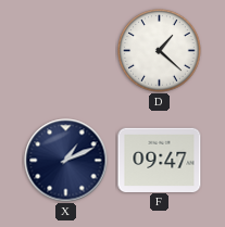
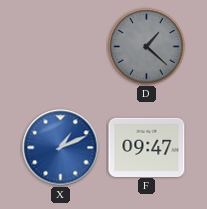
D dial: white -> grey
X dial: navy -> blue
